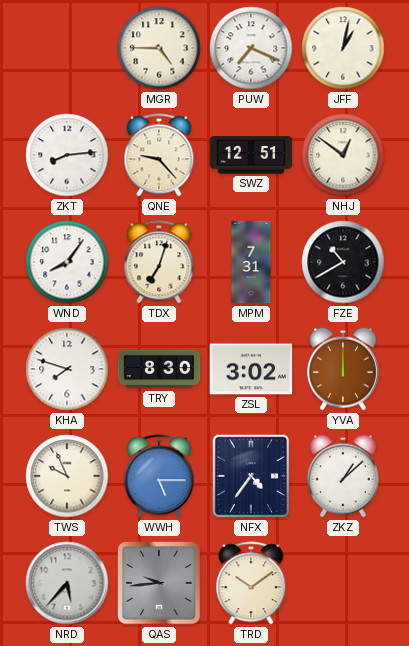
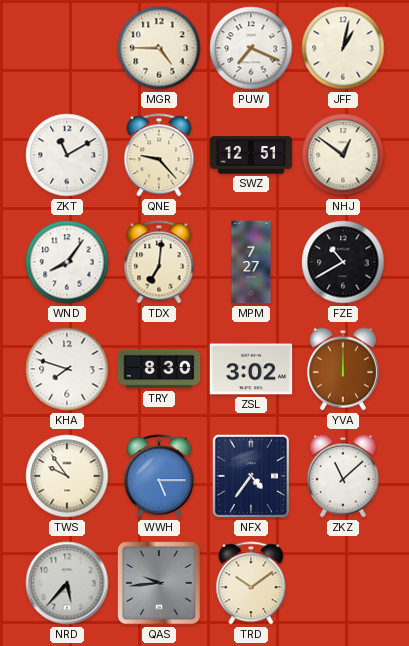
ZKT: 8:14 -> 11:10
TDX: 7:03 -> 7:01
MPM: 7:31 -> 7:27
TWS: 9:56 -> 9:54
ZKZ: 1:08 -> 11:08
